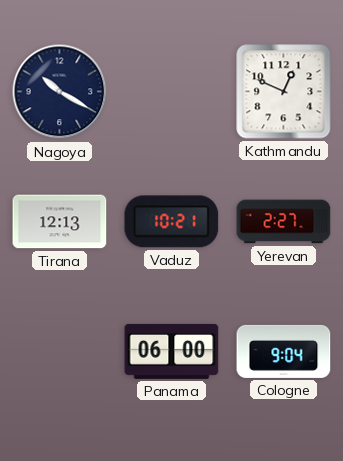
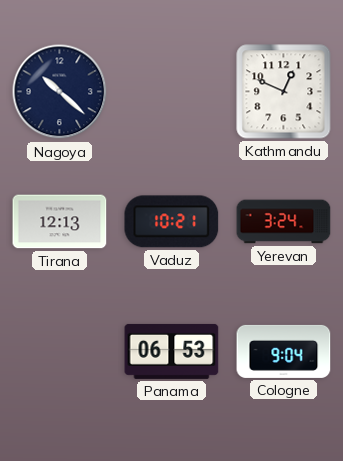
Nagoya: 10:20 -> 10:22
Yerevan: 2:27 -> 3:24
Panama: 06:00 -> 06:53
